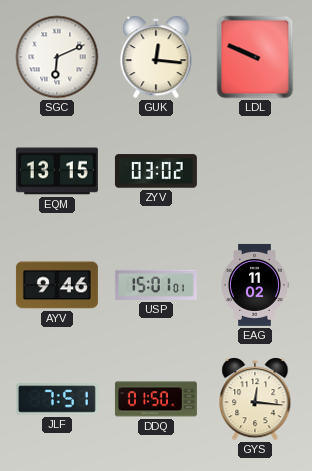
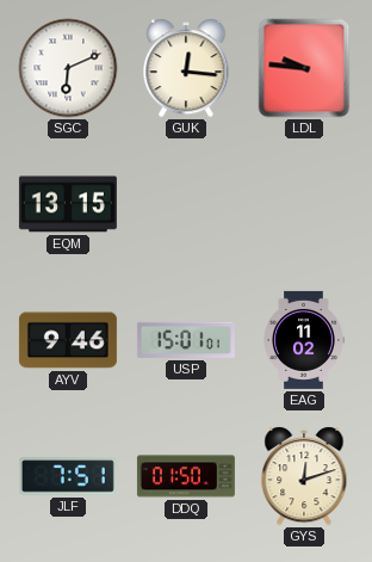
LDL: 9:49 -> 9:46
ZYV: 03:02 -> none
GYS: 12:16 -> 12:12
